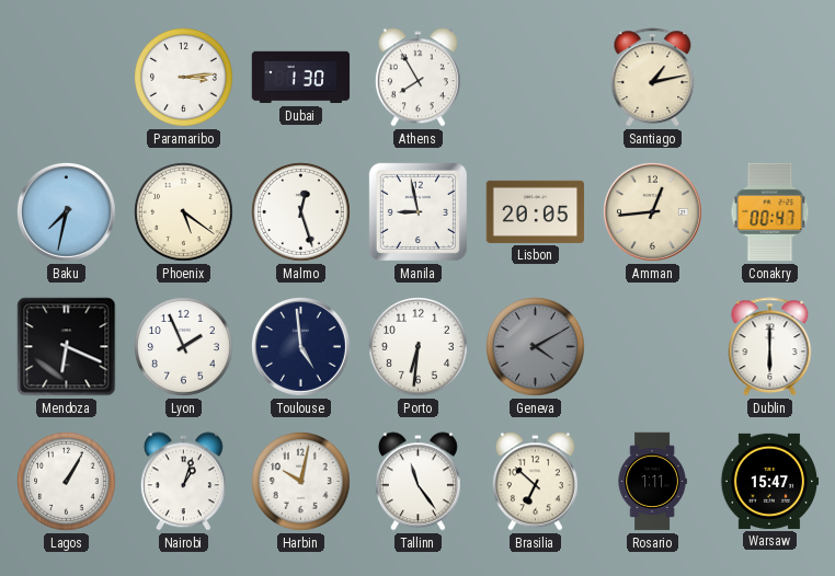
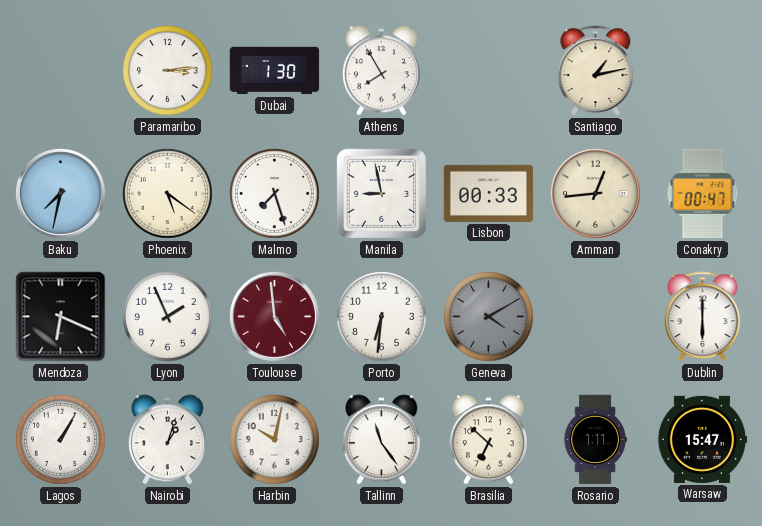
Malmo: 12:27 -> 7:27
Lisbon: 20:05 -> 00:33
Toulouse dial: navy -> burgundy
